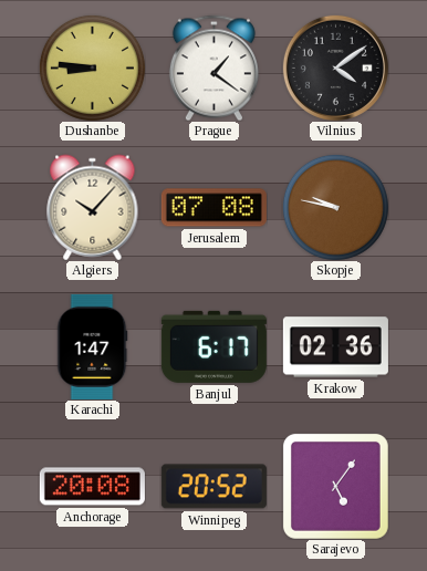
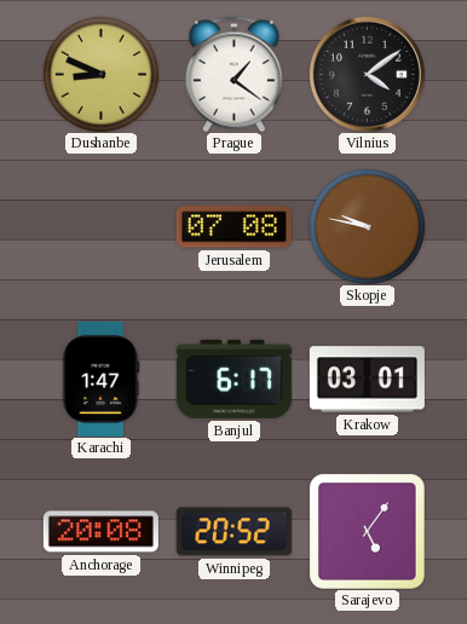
Dushanbe: 8:46 -> 8:49
Algiers: 10:07 -> none
Krakow: 02:36 -> 03:01
